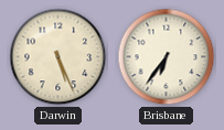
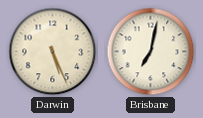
Brisbane: 6:36 -> 7:02
